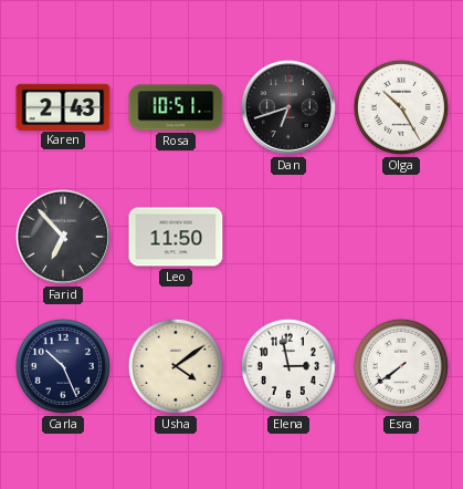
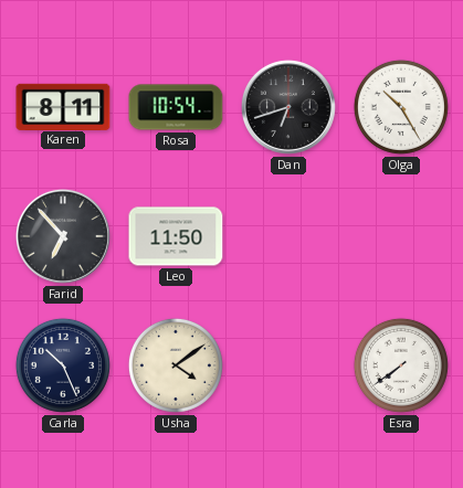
Karen: 2:43 -> 8:11
Rosa: 10:51 -> 10:54
Elena: 2:58 -> none
